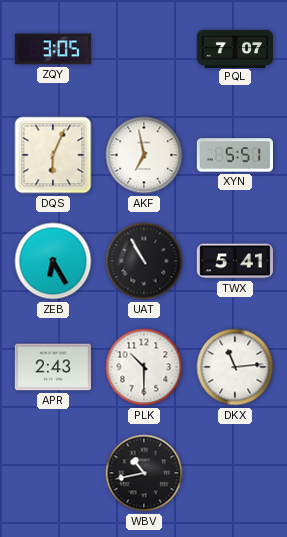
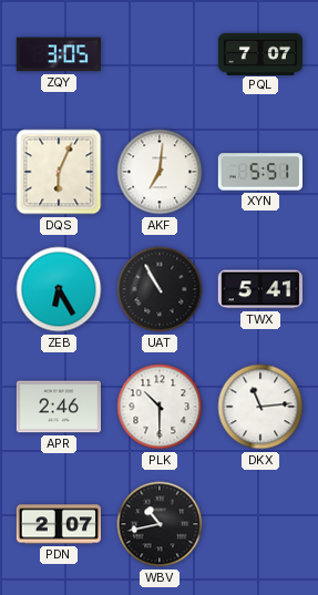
AKF: 6:58 -> 7:01
APR: 2:43 -> 2:46
PDN: none -> 2:07
